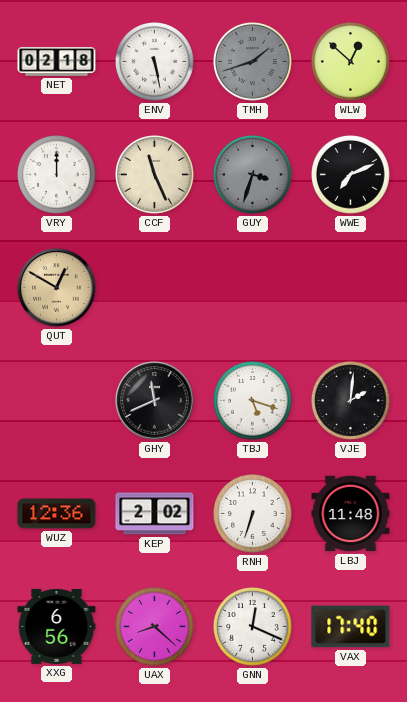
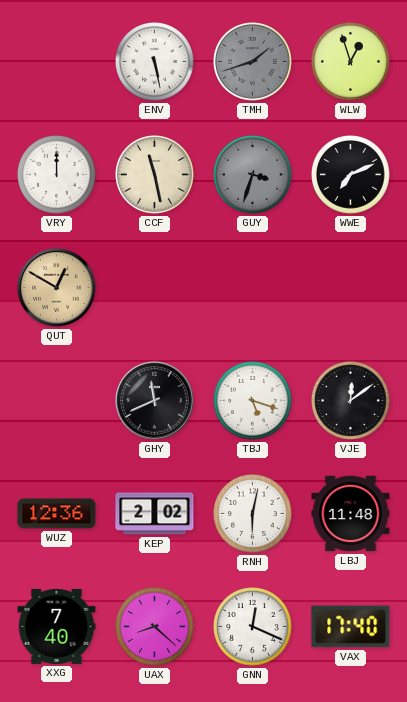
NET: 02:18 -> none
WLW: 12:52 -> 12:57
CCF: 11:26 -> 11:28
VJE: 2:01 -> 12:09
RNH: 6:33 -> 6:02
XXG: 6:56 -> 7:40
